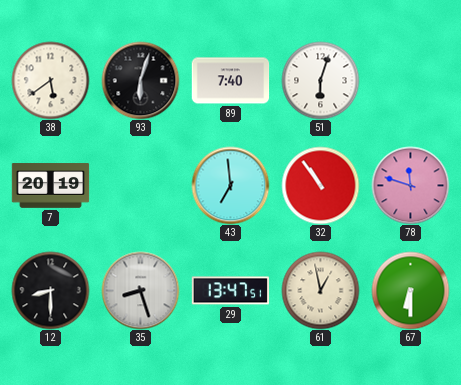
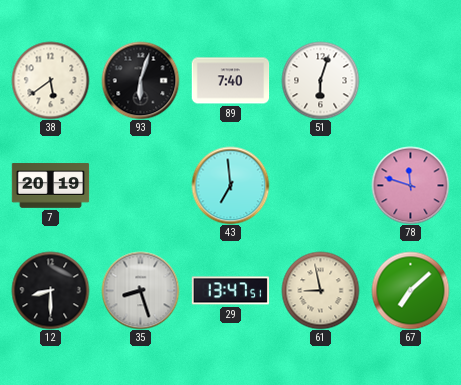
32: 10:54 -> none
61: 12:58 -> 8:58
67: 6:30 -> 7:08
